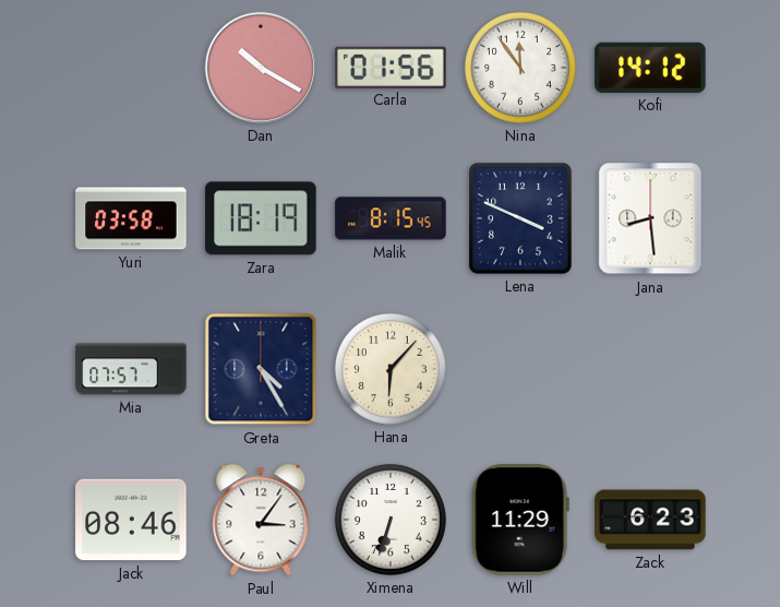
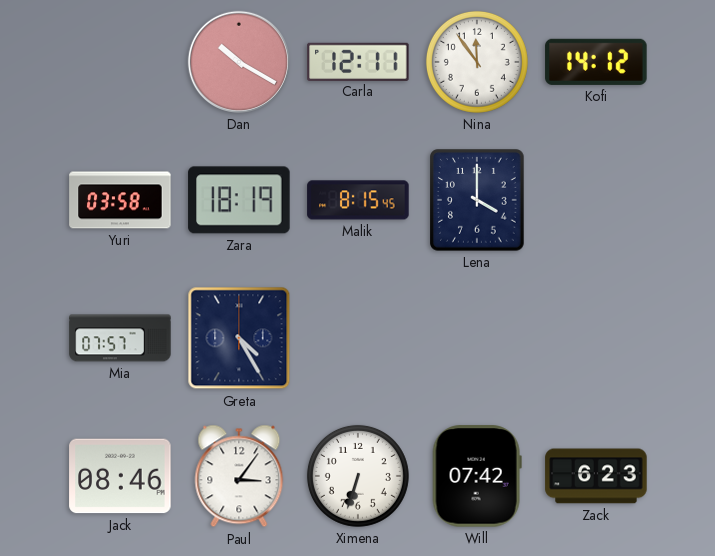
Carla: 01:56 -> 12:11
Lena: 3:49 -> 4:00
Jana: 8:29 -> none
Hana: 6:07 -> none
Will: 11:29 -> 07:42
